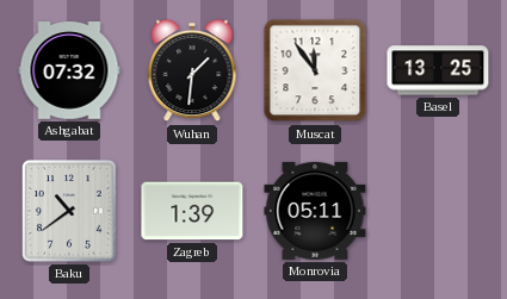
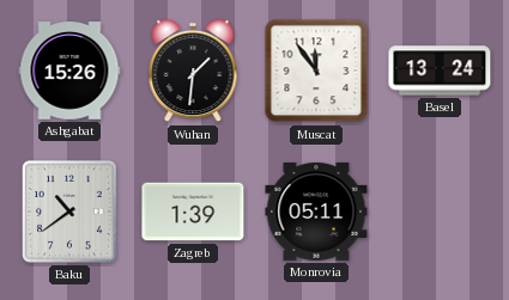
Ashgabat: 07:32 -> 15:26
Basel: 13:25 -> 13:24
